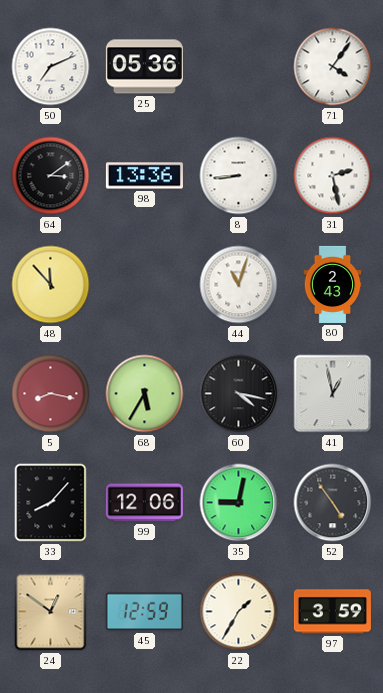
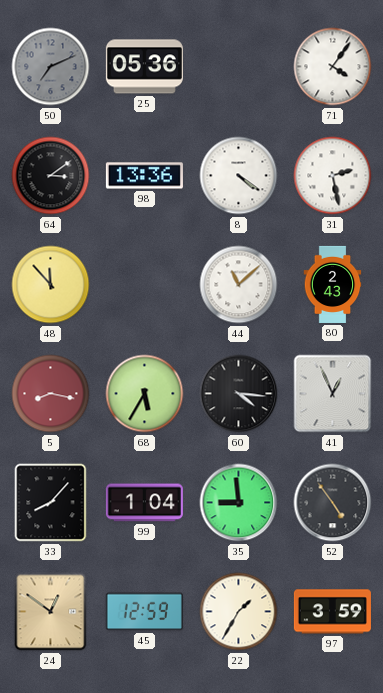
50 dial: white -> grey
8: 8:44 -> 4:21
44: 11:03 -> 11:08
60: 4:17 -> 4:16
41: 12:58 -> 12:56
99: 12:06 -> 1:04
35: 9:02 -> 8:59
